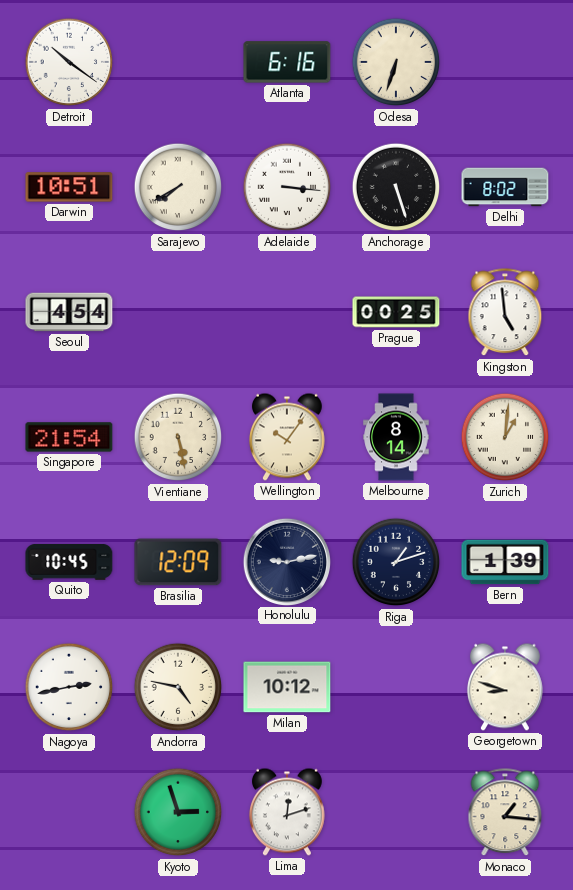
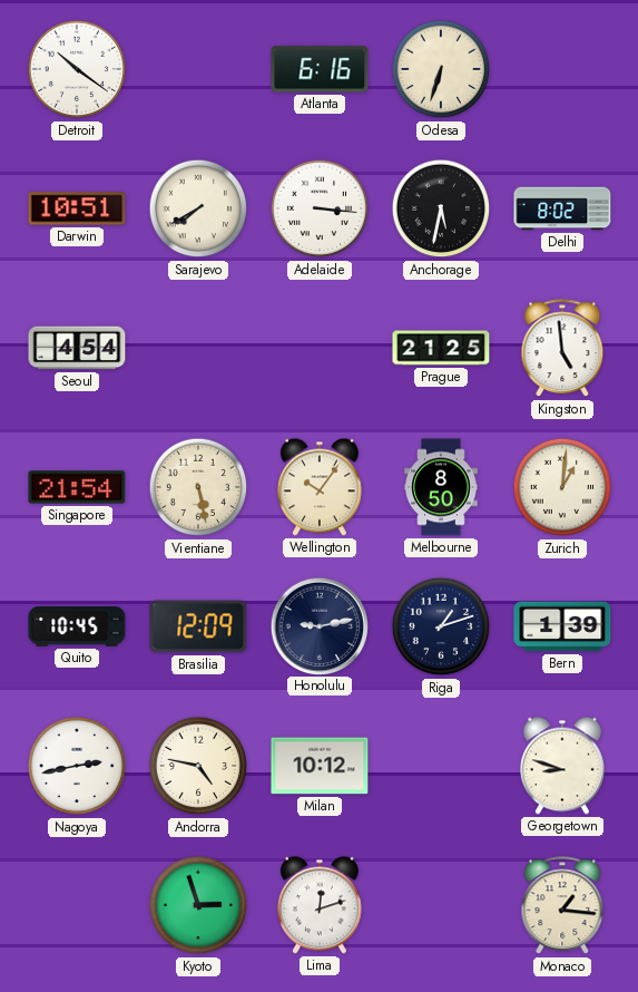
Anchorage: 5:27 -> 5:32
Prague: 00:25 -> 21:25
Melbourne: 8:14 -> 8:50
